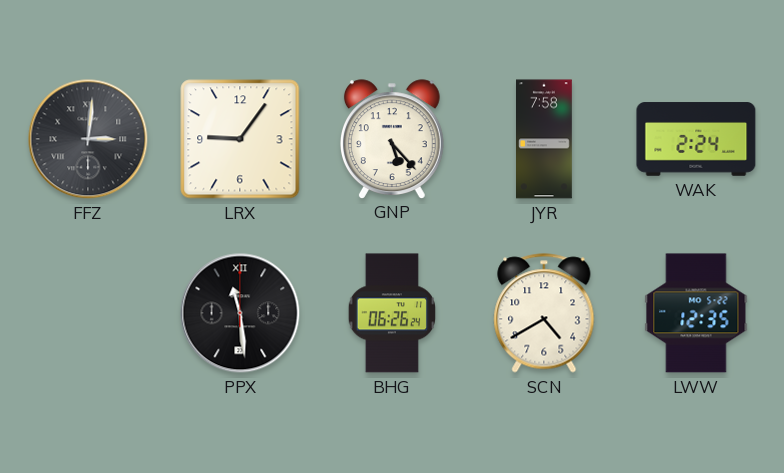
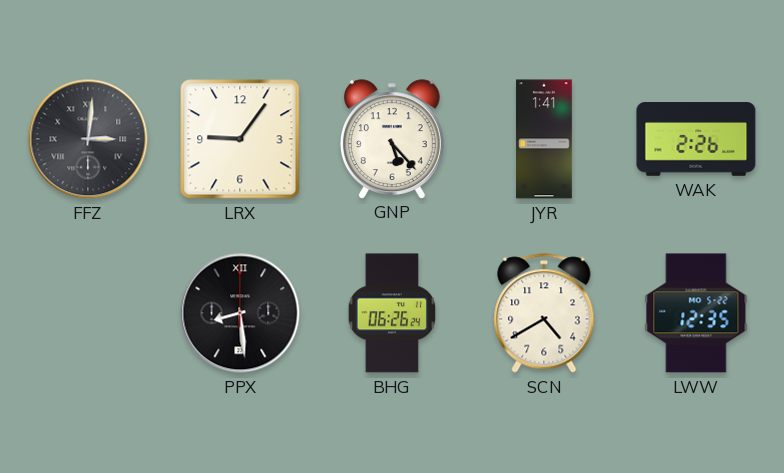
JYR: 7:58 -> 1:41
WAK: 2:24 -> 2:26
PPX: 11:29 -> 8:29
